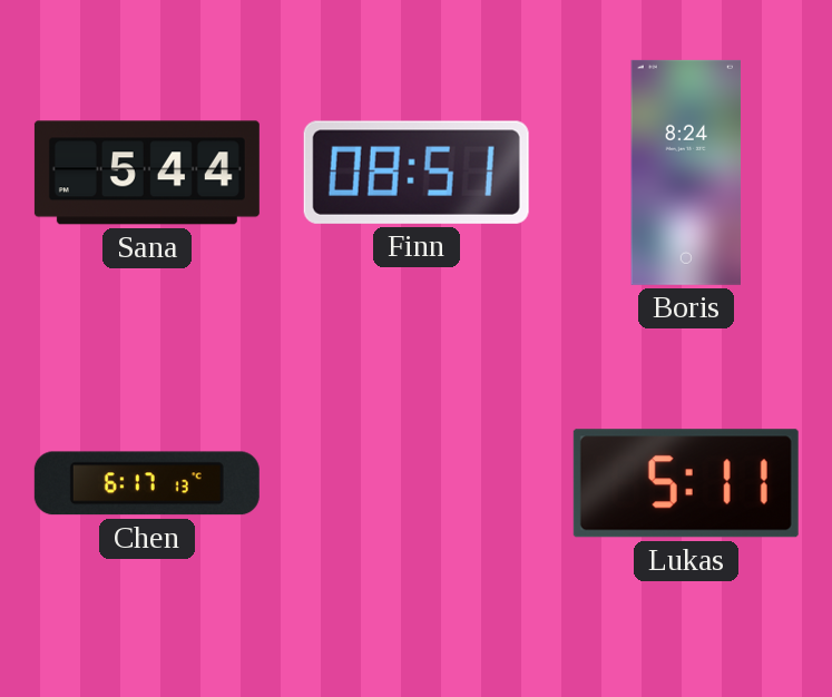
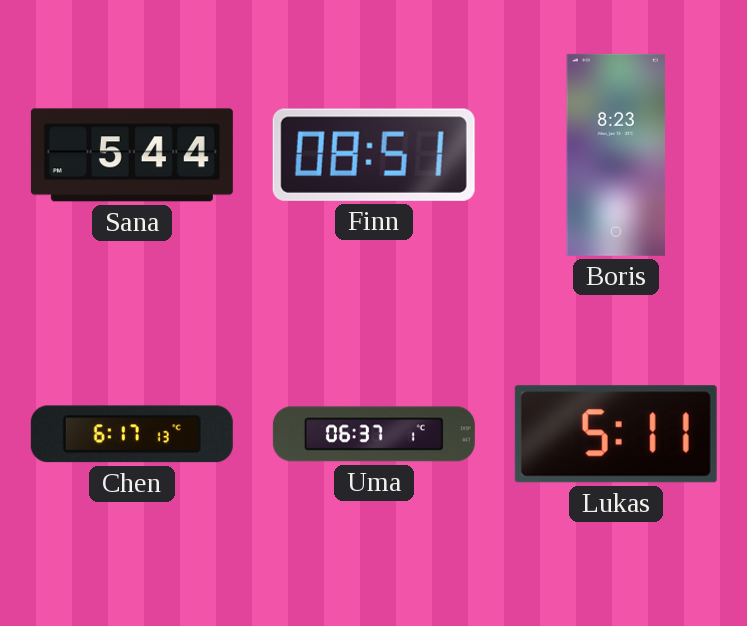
Boris: 8:24 -> 8:23
Uma: none -> 06:37
